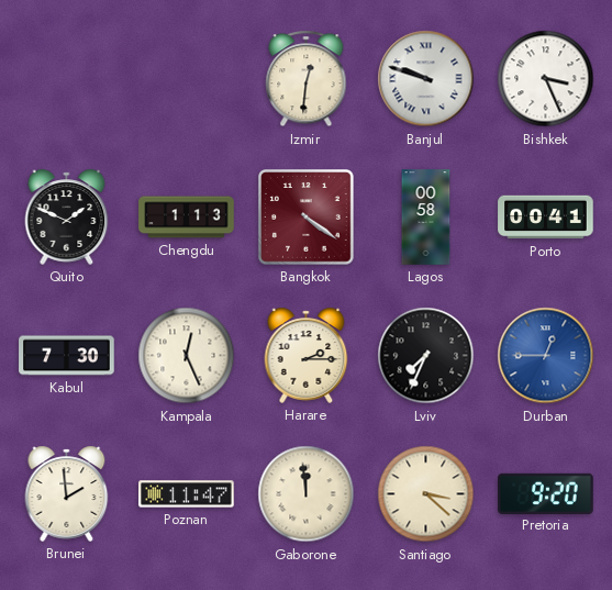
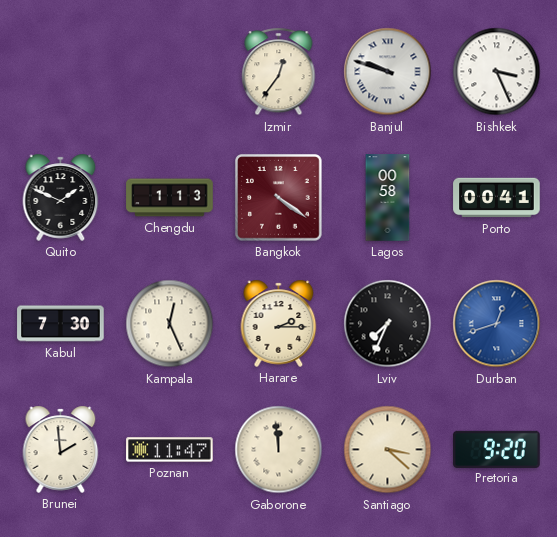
Izmir: 12:31 -> 12:36
Durban: 12:45 -> 12:42
